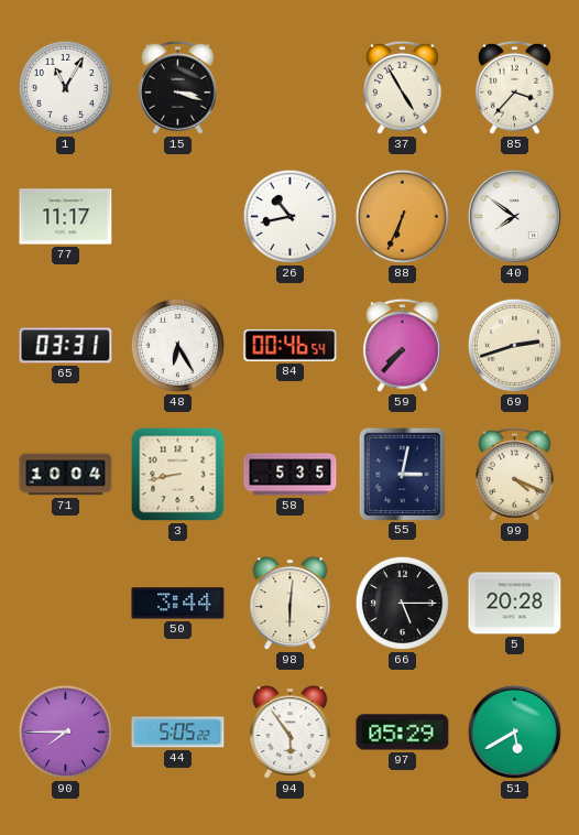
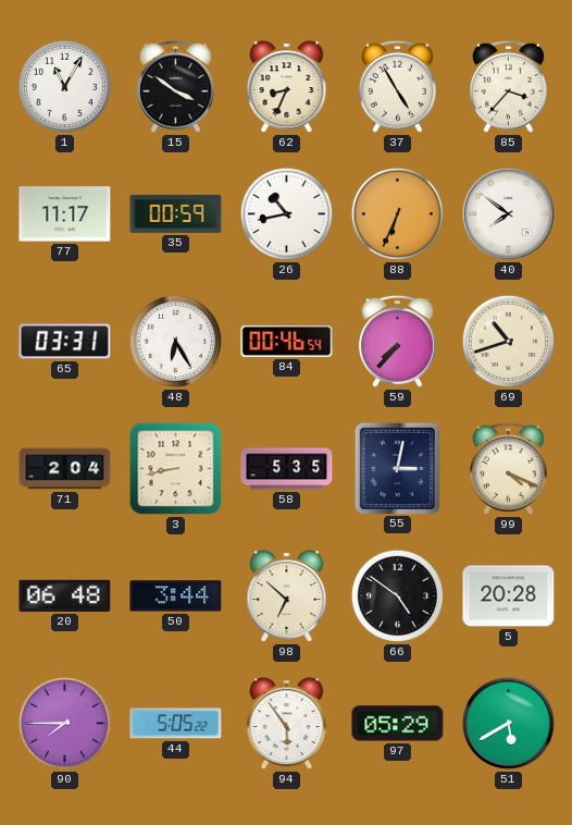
15: 3:18 -> 3:51
62: none -> 8:34
35: none -> 00:59
69: 2:42 -> 10:42
71: 10:04 -> 2:04
20: none -> 06:48
98: 6:01 -> 6:52
66: 5:15 -> 4:51
